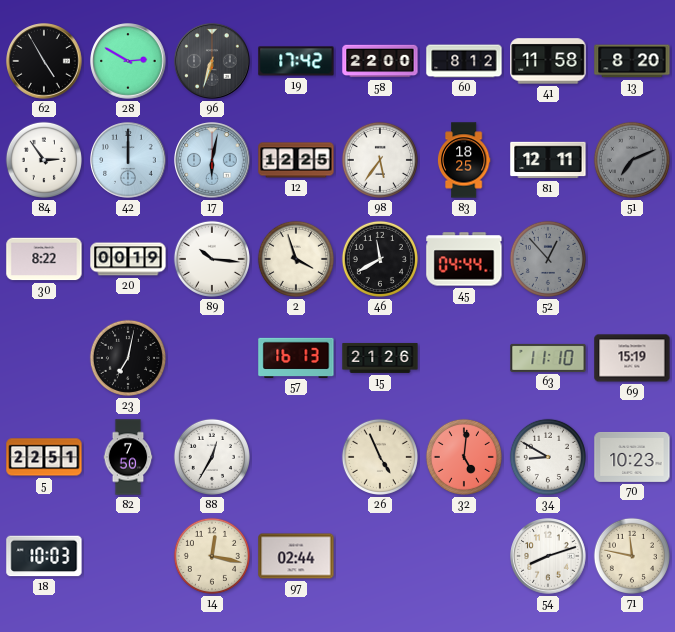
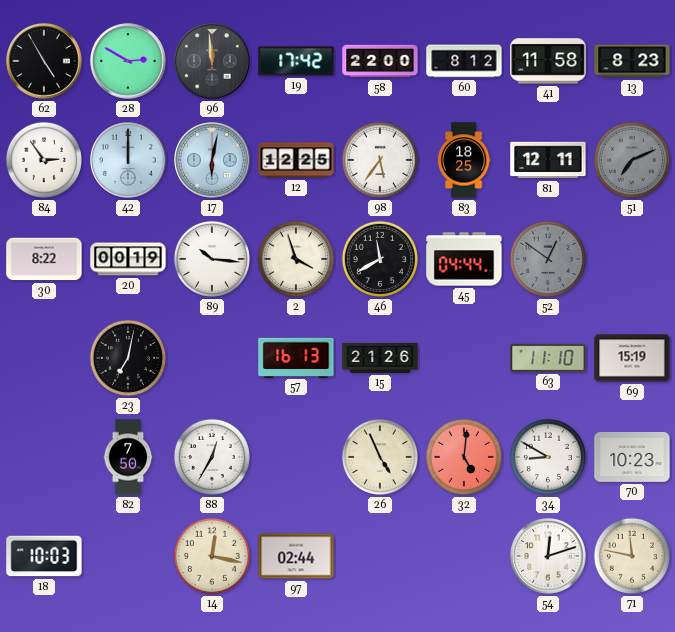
96: 6:33 -> 11:59
13: 8:20 -> 8:23
52: 12:53 -> 12:51
5: 22:51 -> none
54: 8:12 -> 12:12
